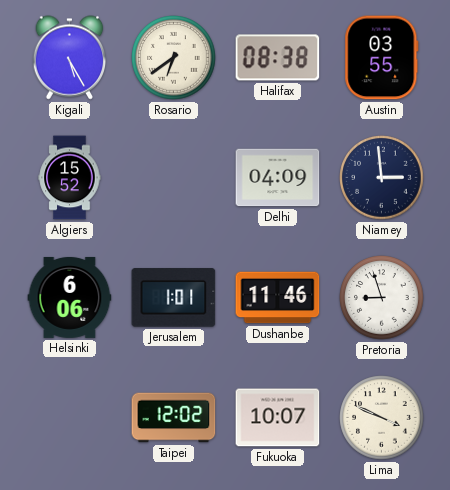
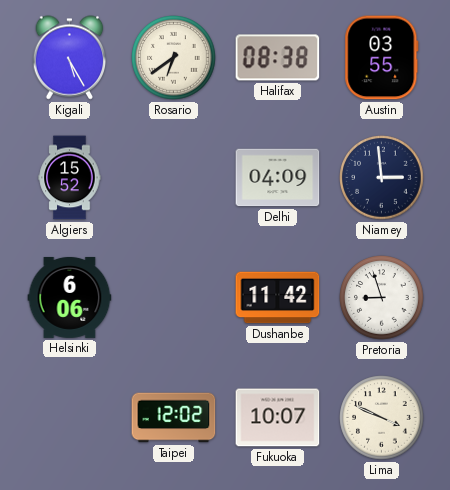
Jerusalem: 1:01 -> none
Dushanbe: 11:46 -> 11:42
